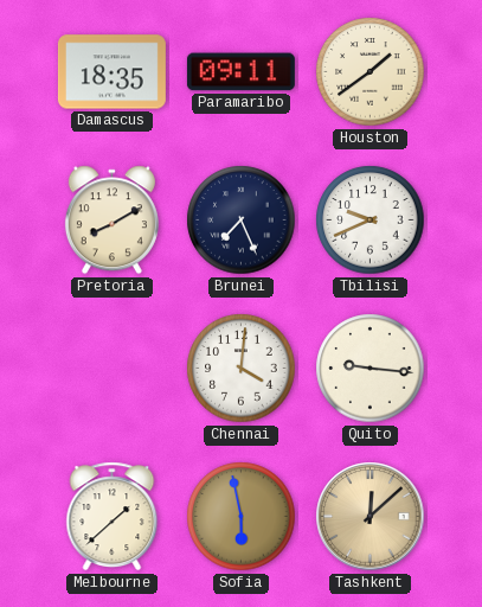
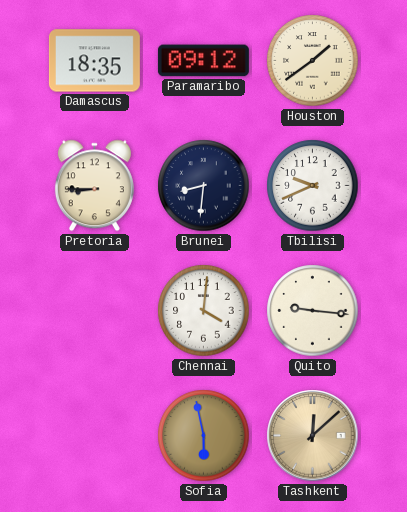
Paramaribo: 09:11 -> 09:12
Pretoria: 8:10 -> 8:45
Brunei: 7:26 -> 8:31
Melbourne: 1:38 -> none
